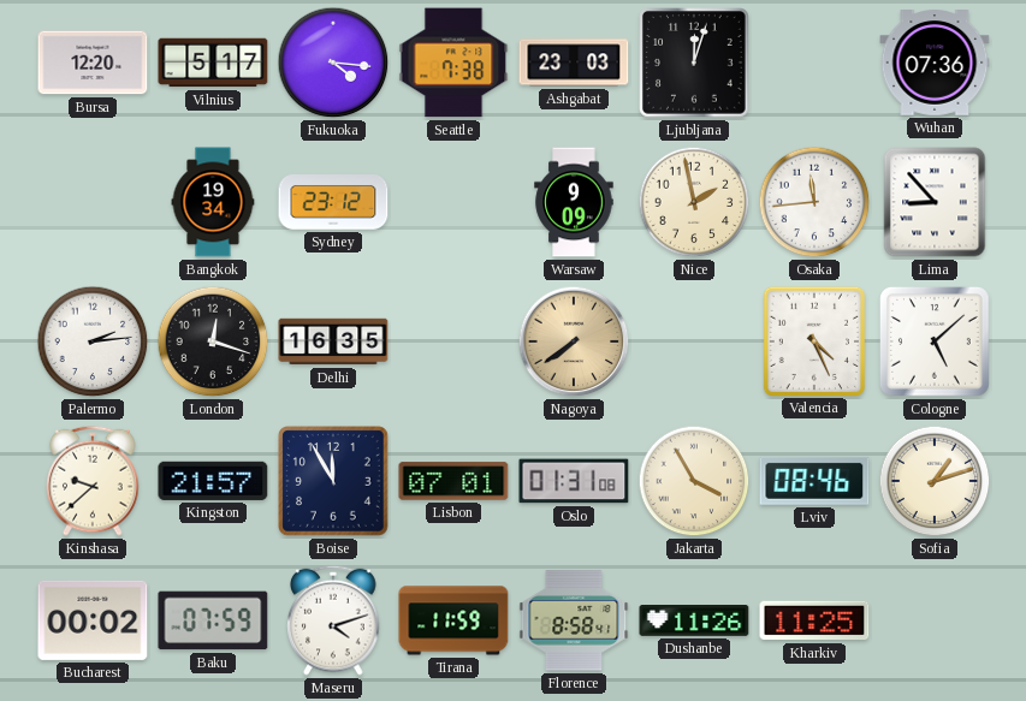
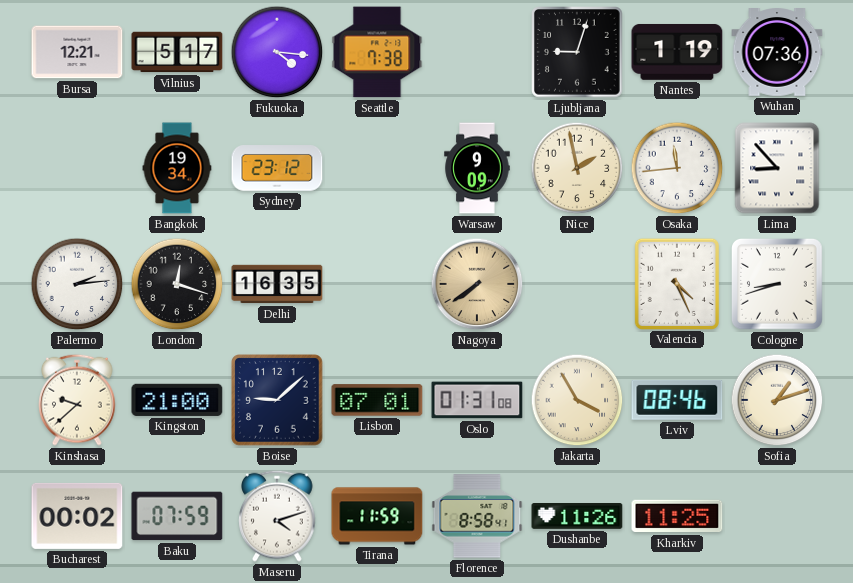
Bursa: 12:20 -> 12:21
Ashgabat: 23:03 -> none
Ljubljana: 12:03 -> 9:03
Nantes: none -> 1:19
Cologne: 5:08 -> 8:42
Kingston: 21:57 -> 21:00
Boise: 11:55 -> 9:08
